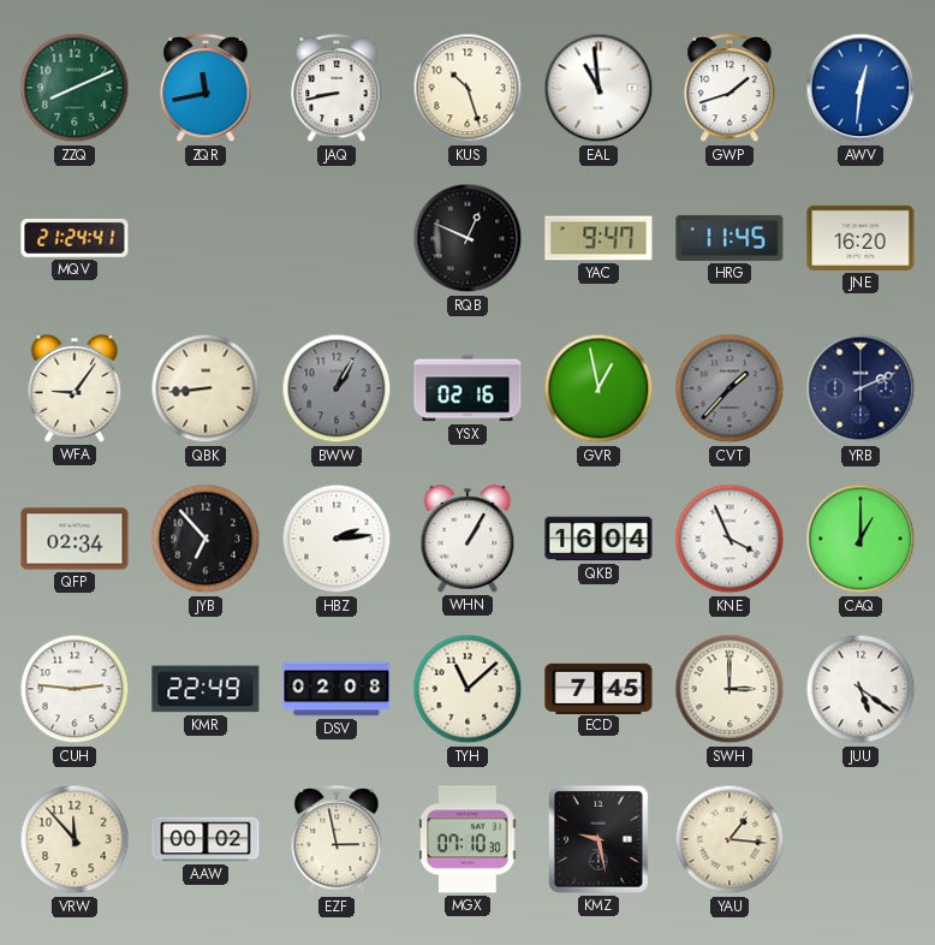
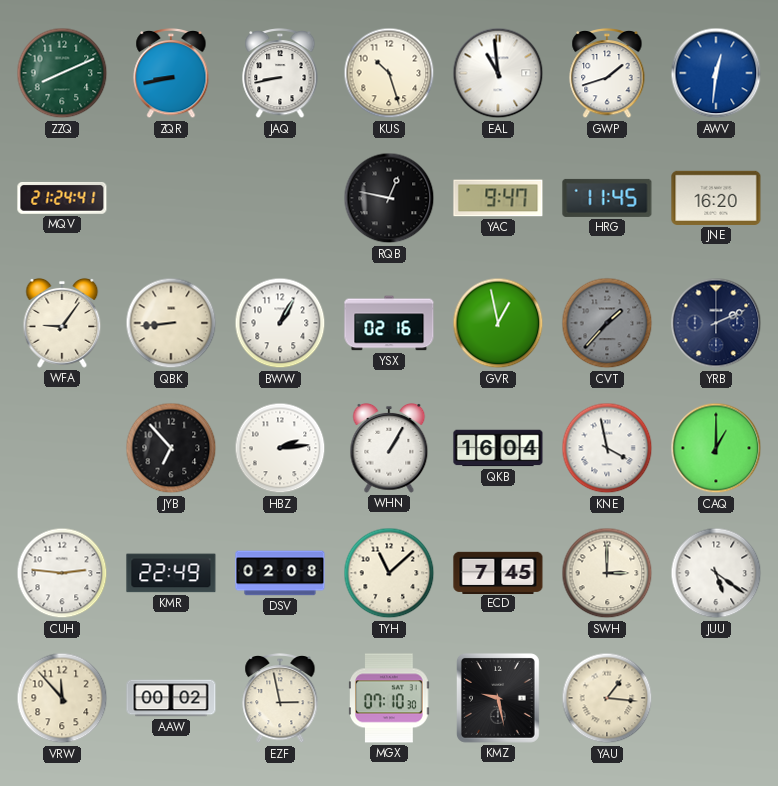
ZQR: 11:43 -> 8:43
RQB: 12:49 -> 12:47
BWW dial: grey -> white
QFP: 02:34 -> none
KNE: 3:56 -> 3:58
